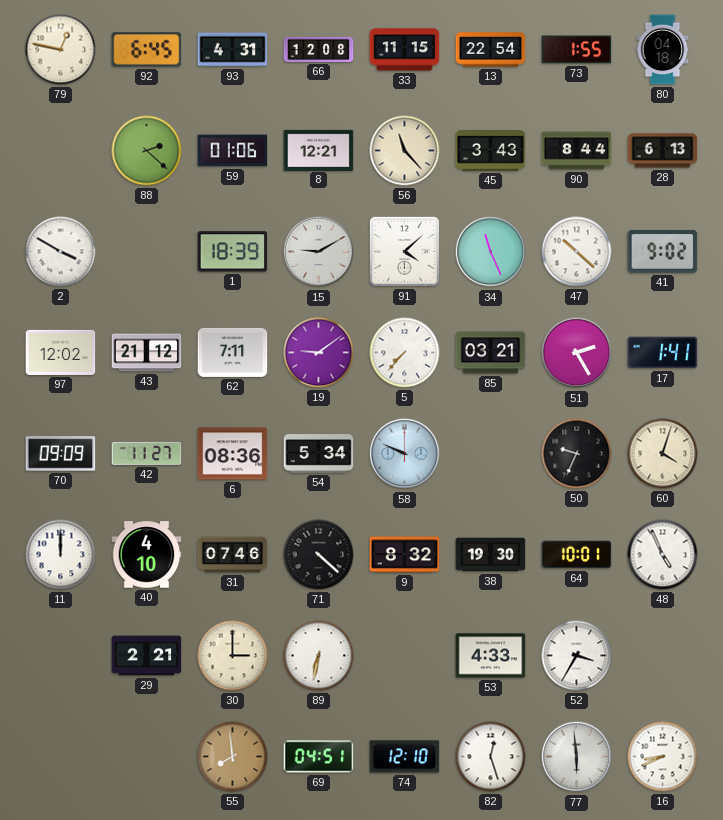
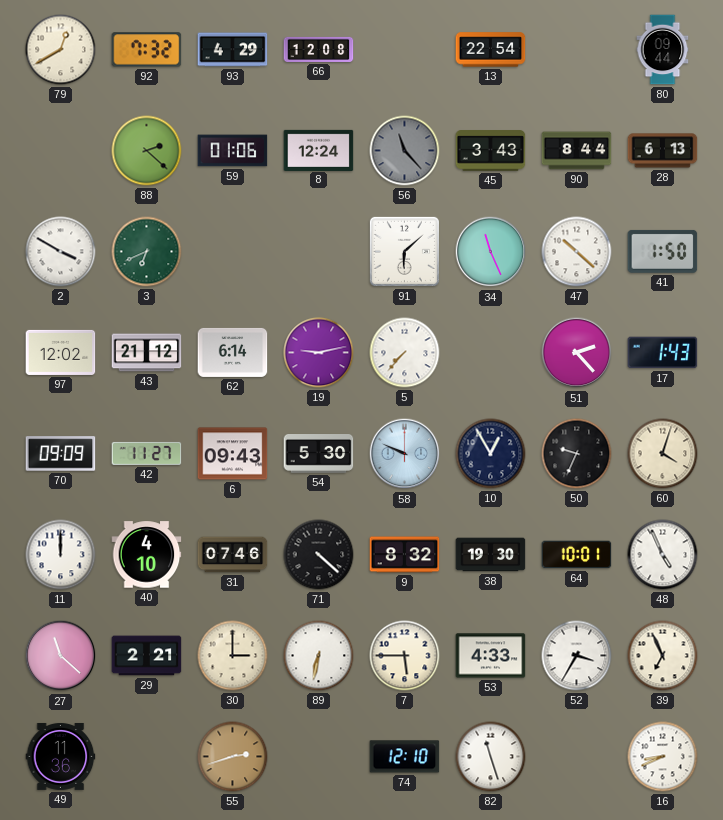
79: 12:47 -> 12:40
92: 6:45 -> 7:32
93: 4:31 -> 4:29
33: 11:15 -> none
73: 1:55 -> none
80: 04:18 -> 09:44
8: 12:21 -> 12:24
56 dial: cream -> grey
3: none -> 6:41
1: 18:39 -> none
15: 9:10 -> none
91: 4:08 -> 6:08
41: 9:02 -> 1:50
62: 7:11 -> 6:14
19: 9:09 -> 9:13
85: 03:21 -> none
51: 2:25 -> 2:23
17: 1:41 -> 1:43
6: 08:36 -> 09:43
54: 5:34 -> 5:30
10: none -> 12:55
27: none -> 11:22
7: none -> 5:45
39: none -> 6:56
49: none -> 11:36
55: 7:59 -> 2:42
69: 04:51 -> none
82: 12:27 -> 11:27
77: 5:59 -> none
